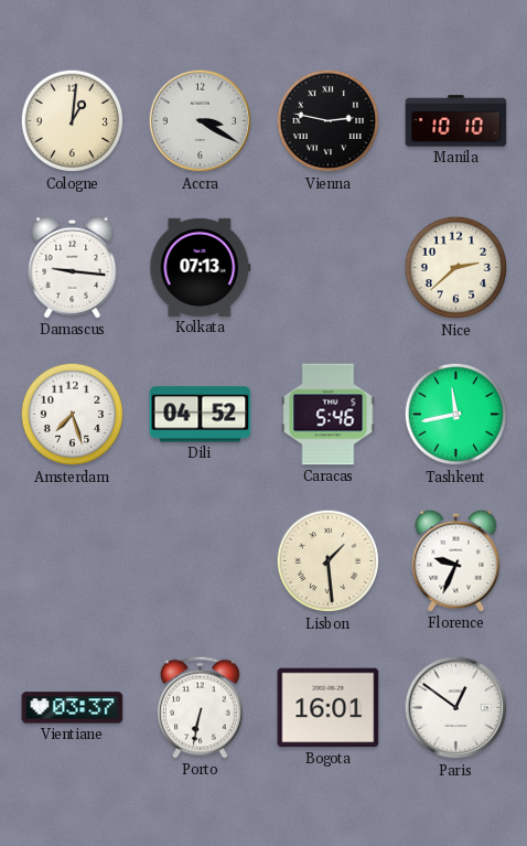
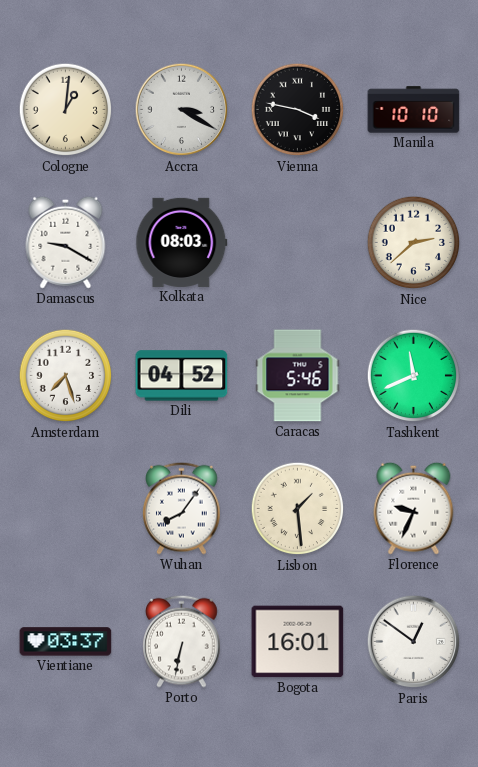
Vienna: 2:47 -> 3:47
Damascus: 9:16 -> 9:20
Kolkata: 07:13 -> 08:03
Tashkent: 11:43 -> 11:41
Wuhan: none -> 8:06
